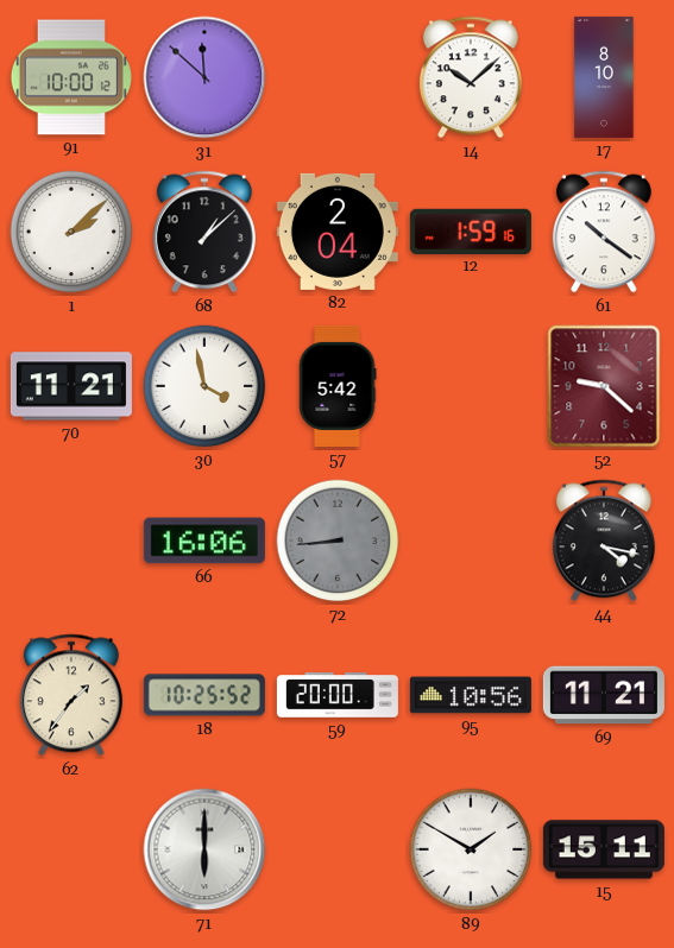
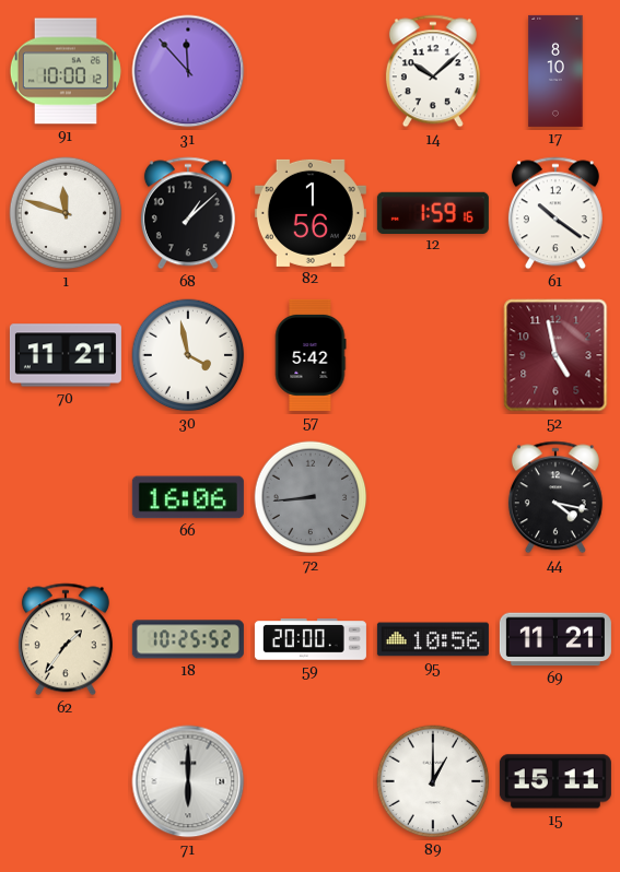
31: 11:52 -> 11:53
1: 2:08 -> 11:48
82: 2:04 -> 1:56
52: 9:22 -> 4:58
89: 1:50 -> 1:00
